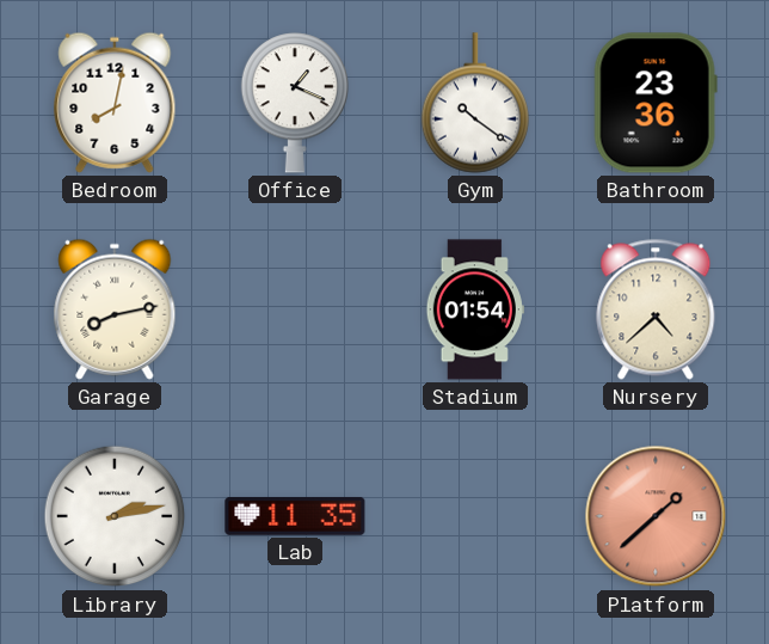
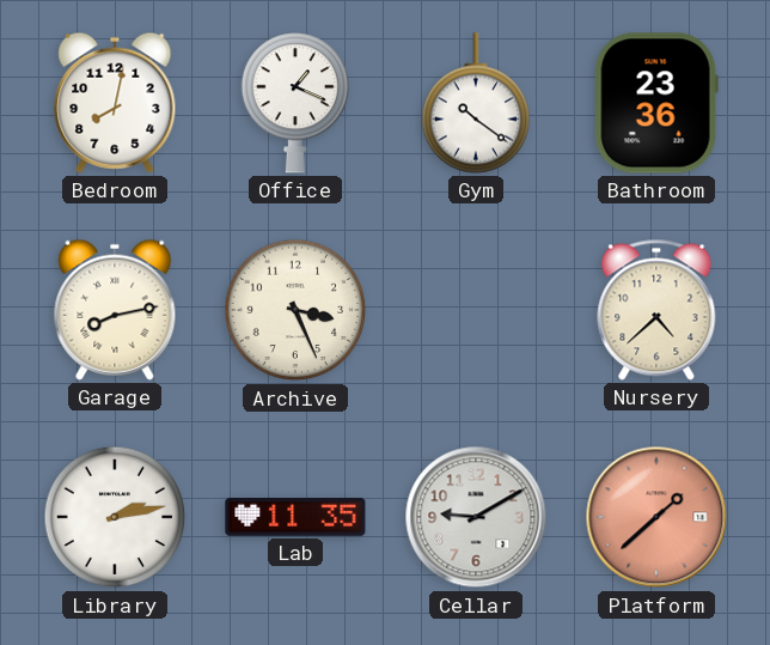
Archive: none -> 3:26
Stadium: 01:54 -> none
Cellar: none -> 9:10
